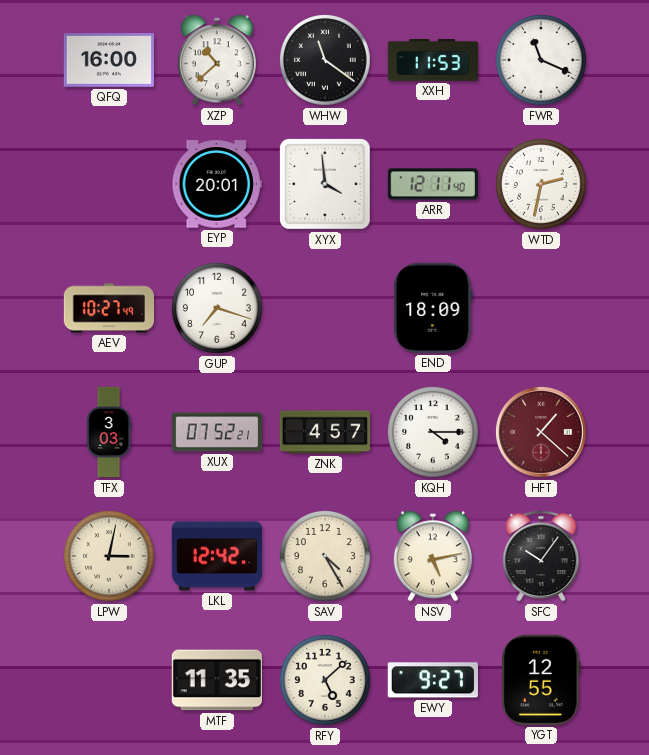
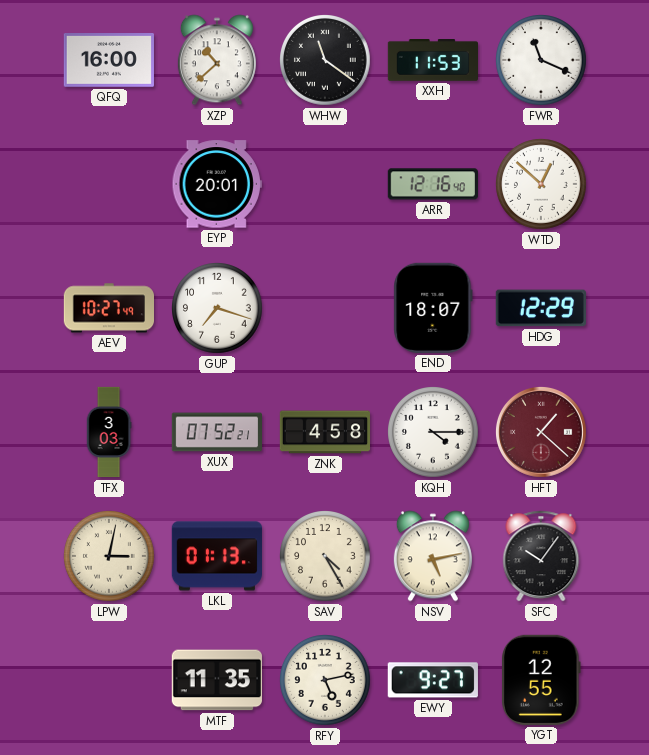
XYX: 3:59 -> none
ARR: 12:11 -> 12:16
WTD: 2:32 -> 12:52
END: 18:09 -> 18:07
HDG: none -> 12:29
ZNK: 4:57 -> 4:58
LKL: 12:42 -> 01:13
RFY: 5:08 -> 5:13
